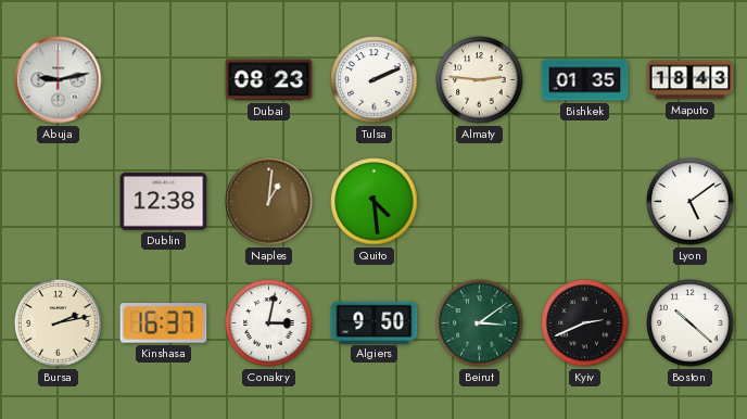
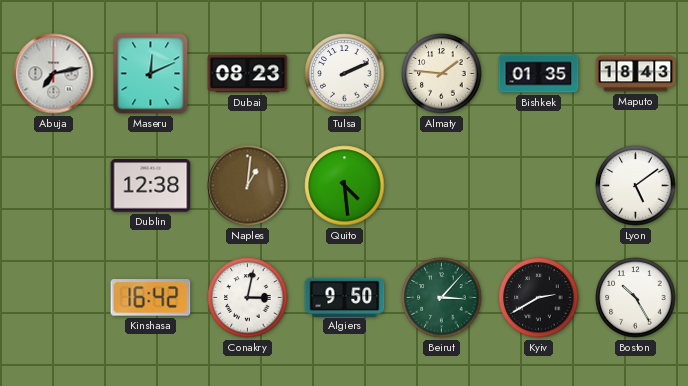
Abuja: 9:13 -> 7:13
Maseru: none -> 12:11
Almaty: 2:46 -> 1:46
Bursa: 2:13 -> none
Kinshasa: 16:37 -> 16:42
Beirut: 3:09 -> 3:07
Kyiv: 2:41 -> 2:40
Boston: 10:22 -> 10:25
